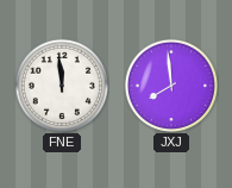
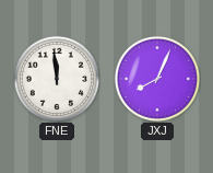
JXJ: 7:59 -> 8:04
